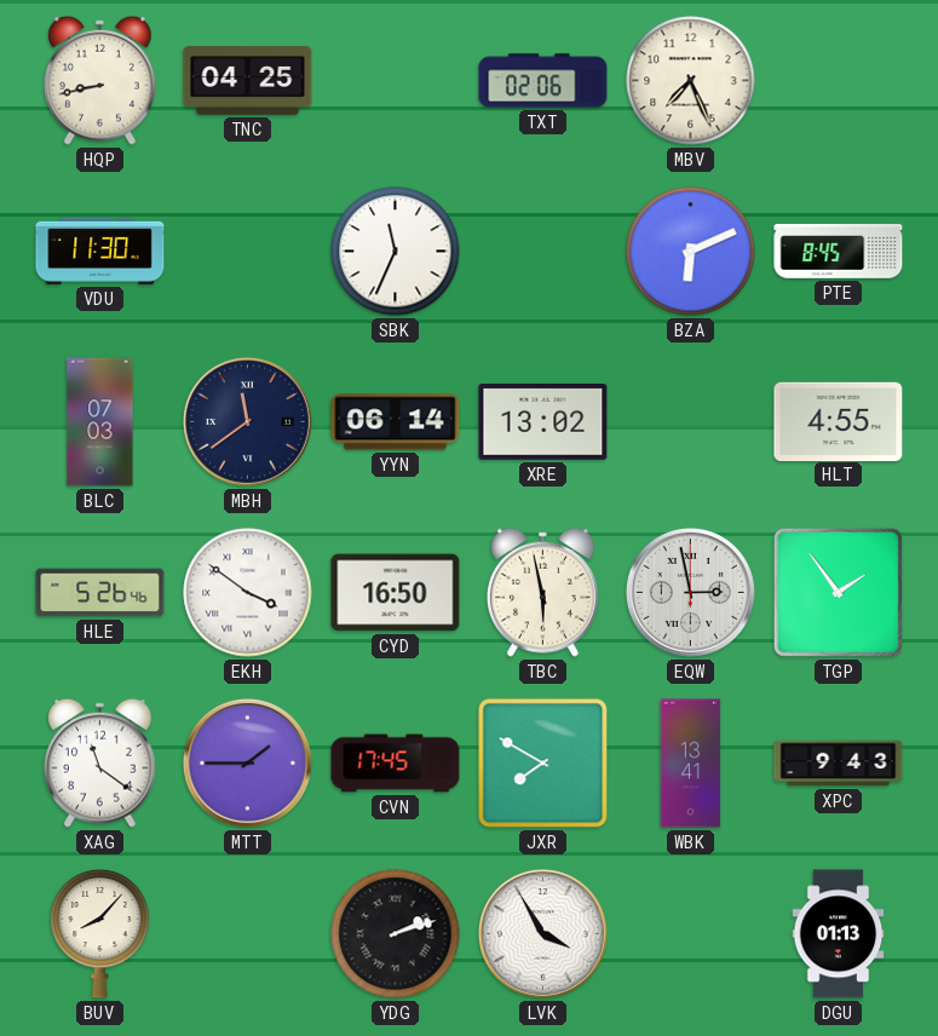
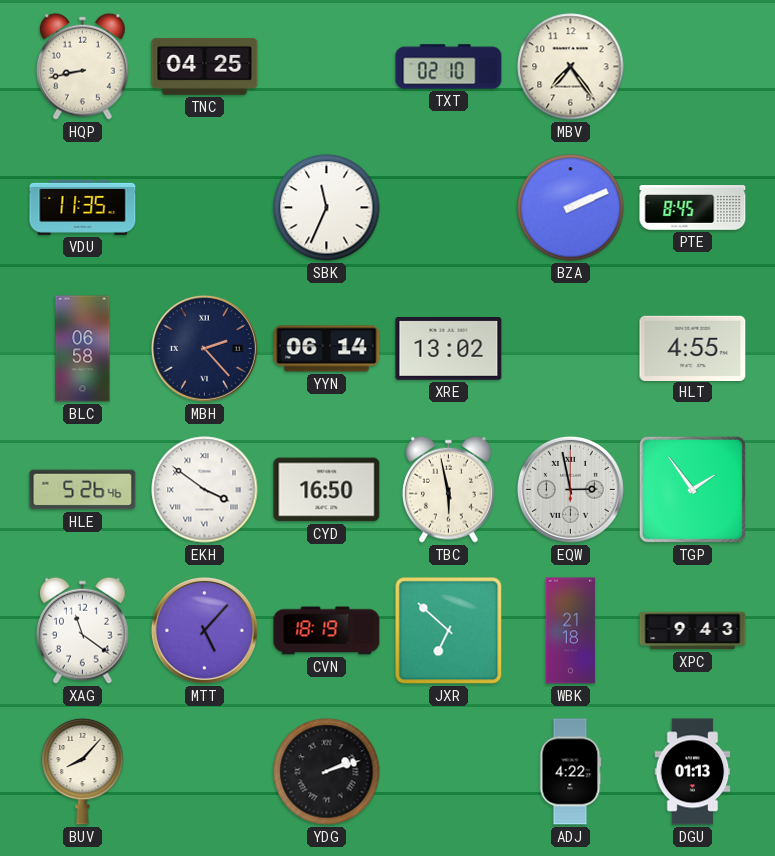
TXT: 02:06 -> 02:10
MBV: 7:26 -> 7:24
VDU: 11:30 -> 11:35
BZA: 6:11 -> 2:11
BLC: 07:03 -> 06:58
MBH: 11:39 -> 2:23
MTT: 1:45 -> 5:07
CVN: 17:45 -> 18:19
JXR: 7:50 -> 6:52
WBK: 13:41 -> 21:18
LVK: 3:55 -> none
ADJ: none -> 4:22
